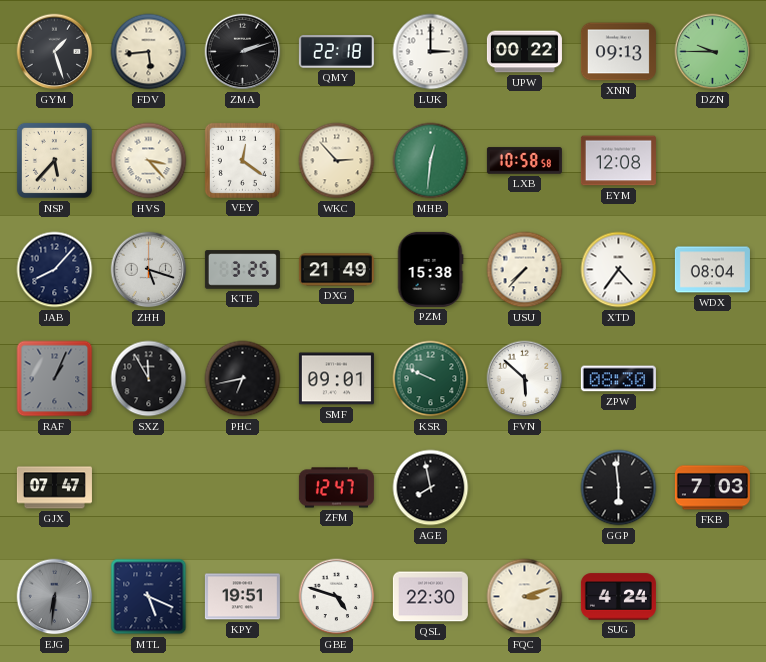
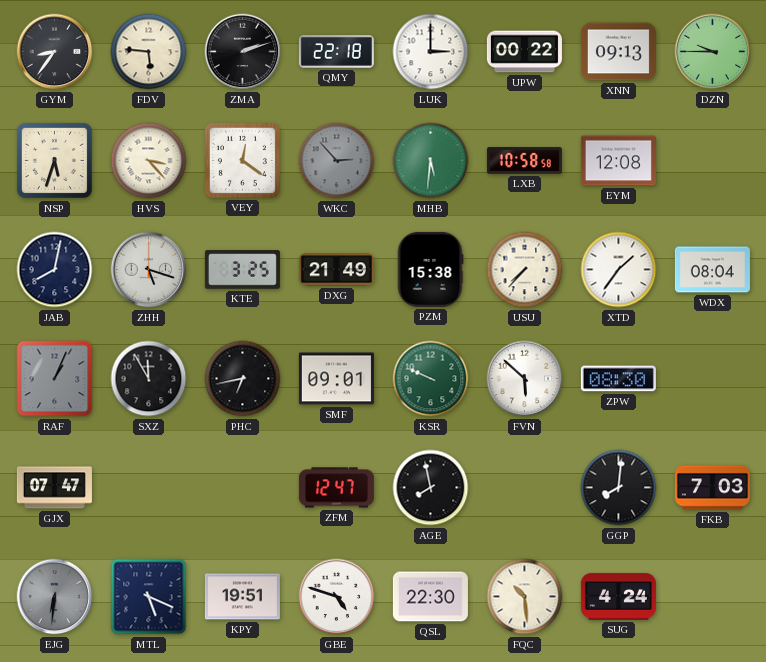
GYM: 1:27 -> 8:36
FDV: 5:44 -> 5:46
NSP: 5:37 -> 5:33
WKC dial: cream -> grey
MHB: 12:31 -> 5:31
JAB: 8:07 -> 8:02
XTD: 4:36 -> 1:36
GGP: 5:59 -> 8:01
FQC: 3:12 -> 10:29
